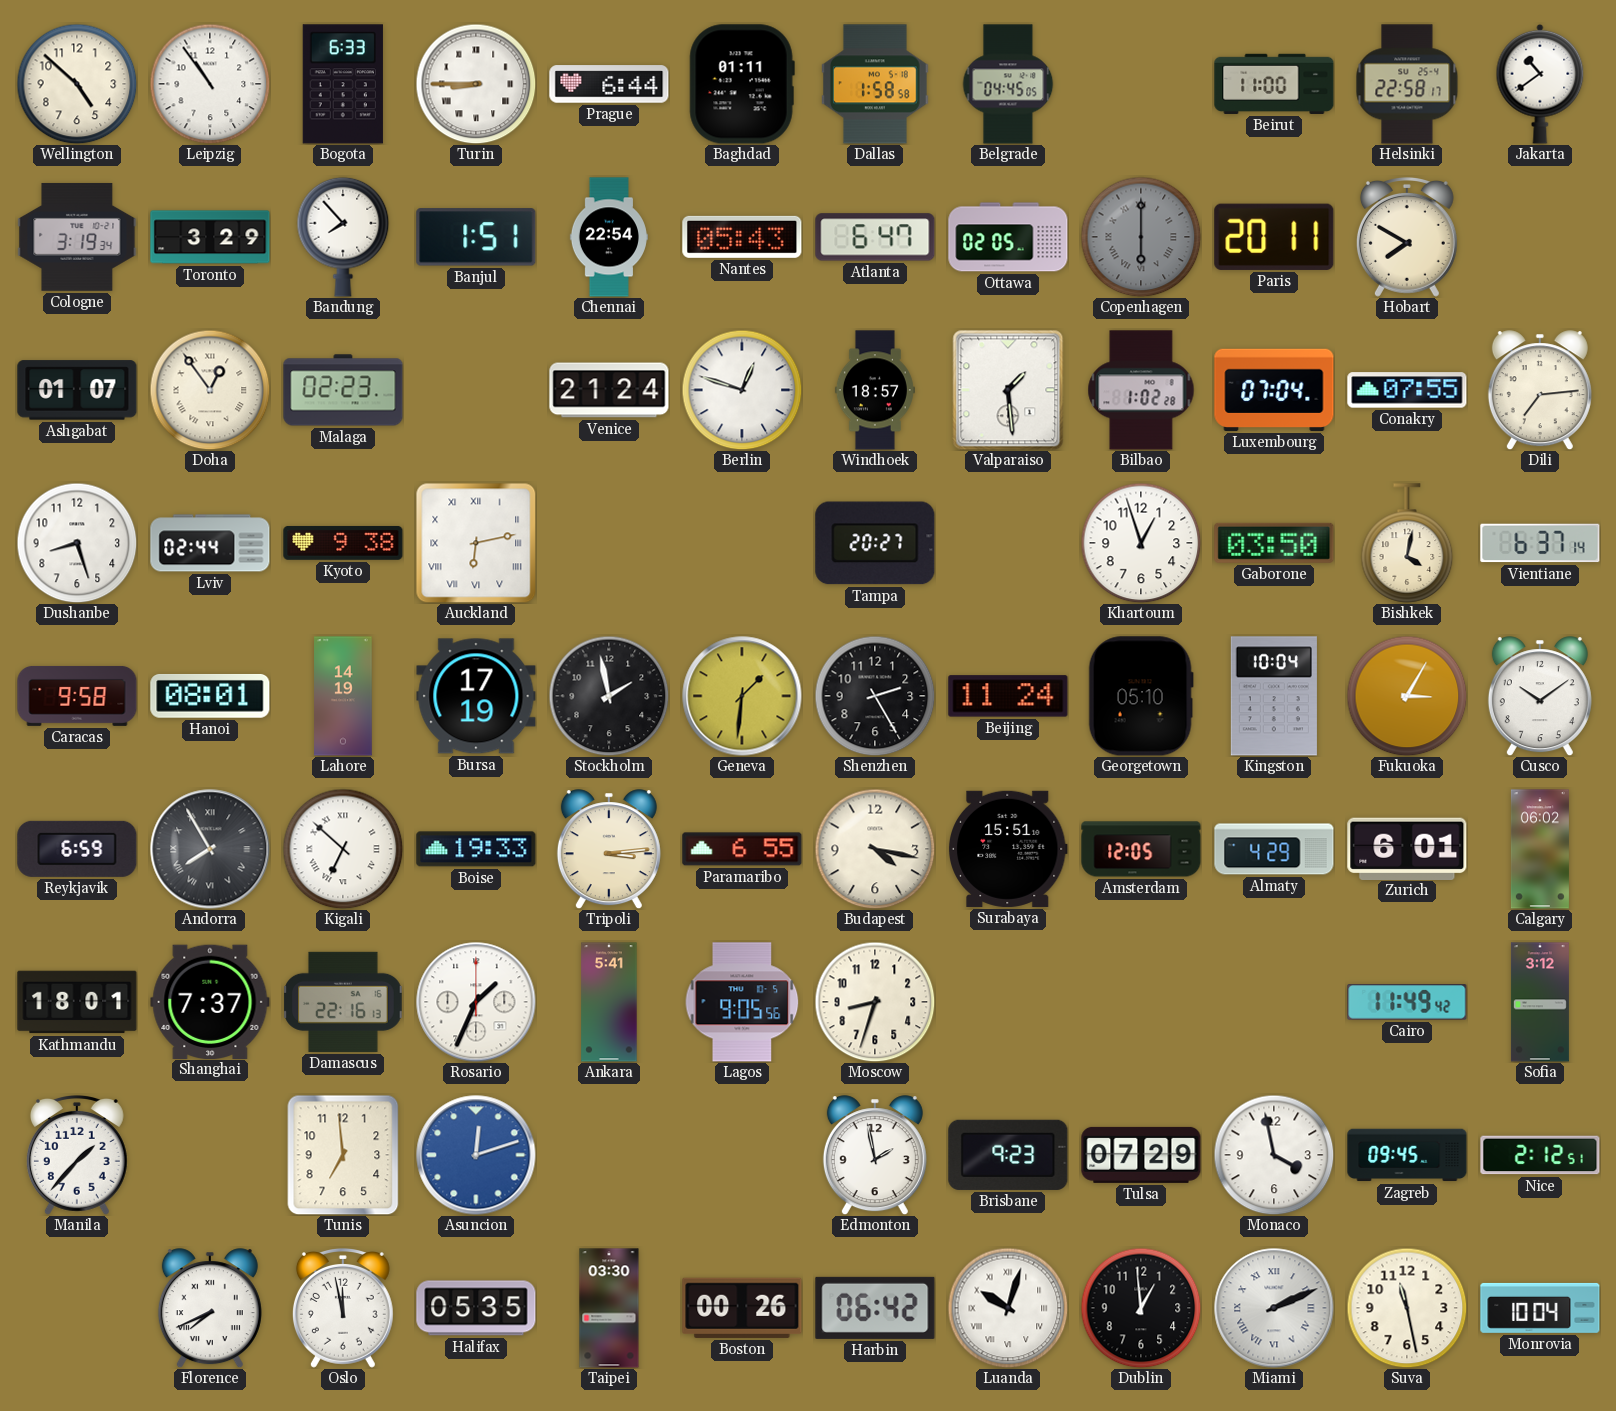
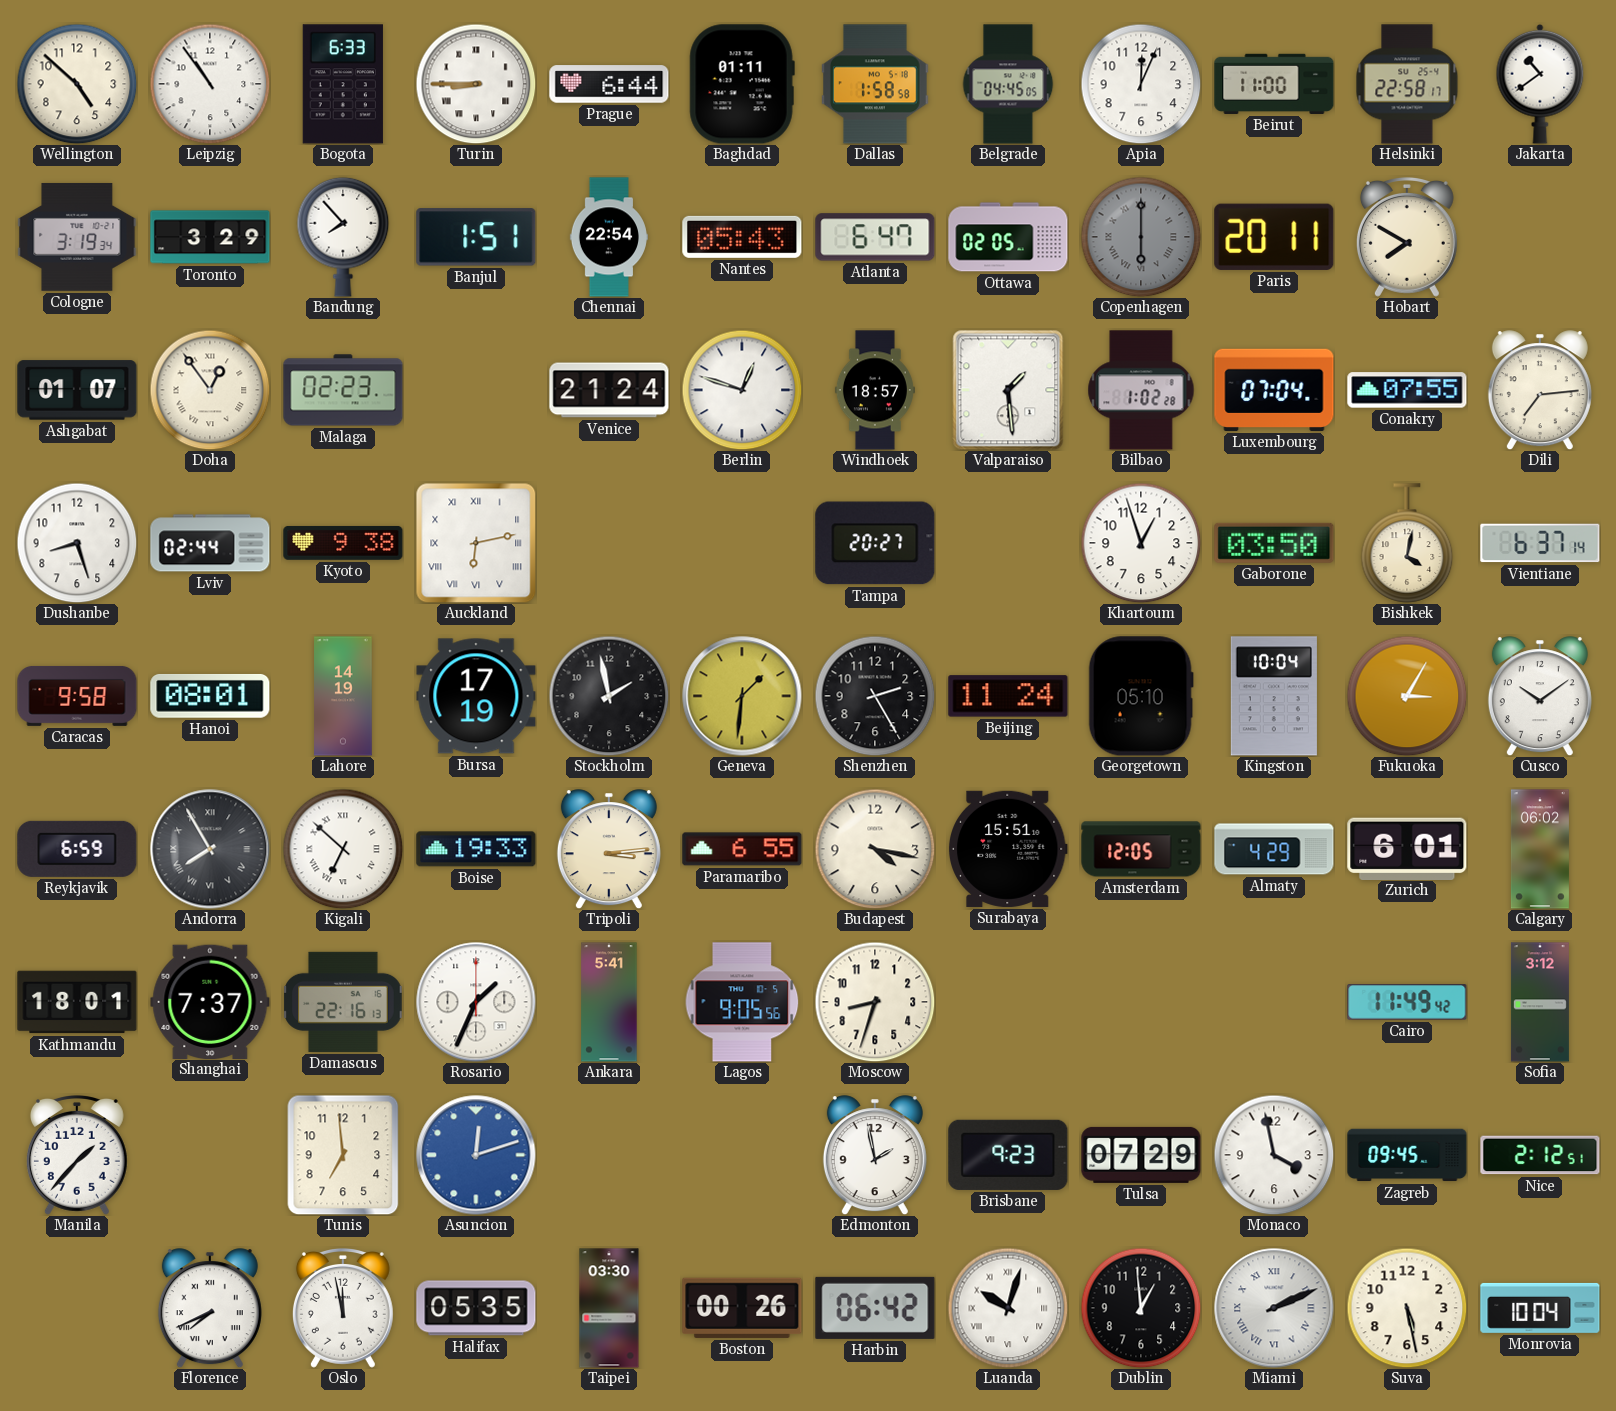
Apia: none -> 12:04
Suva: 11:28 -> 5:28
